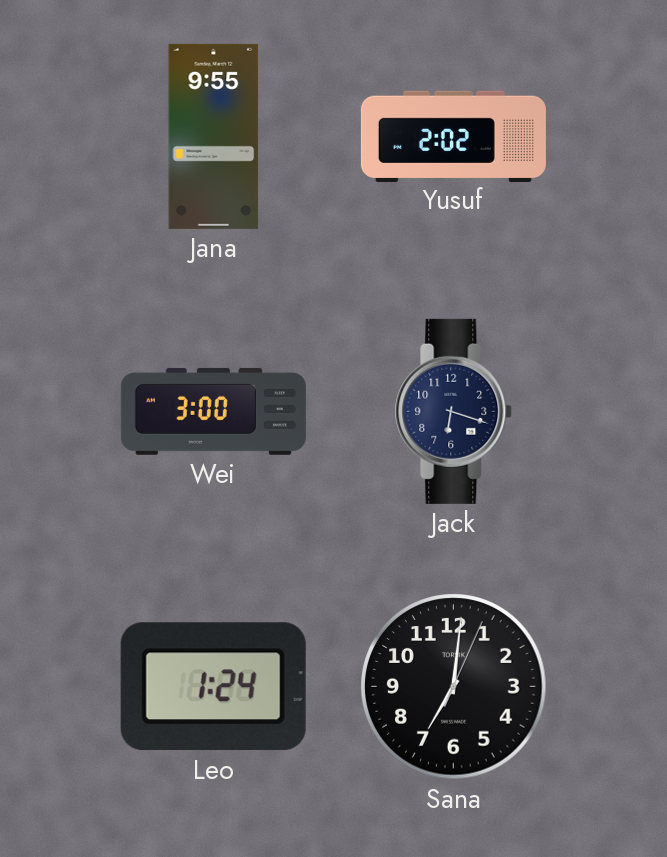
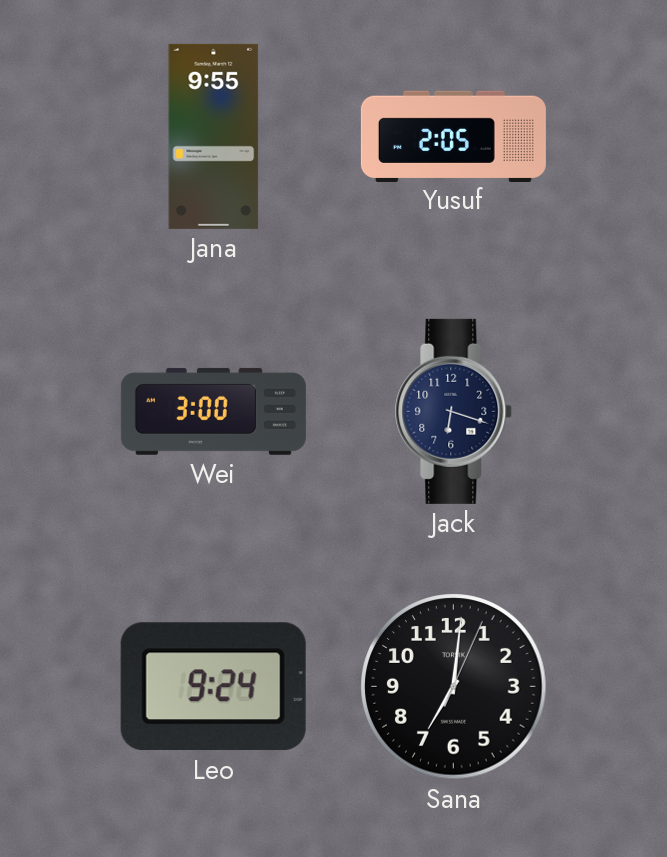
Yusuf: 2:02 -> 2:05
Leo: 1:24 -> 9:24
